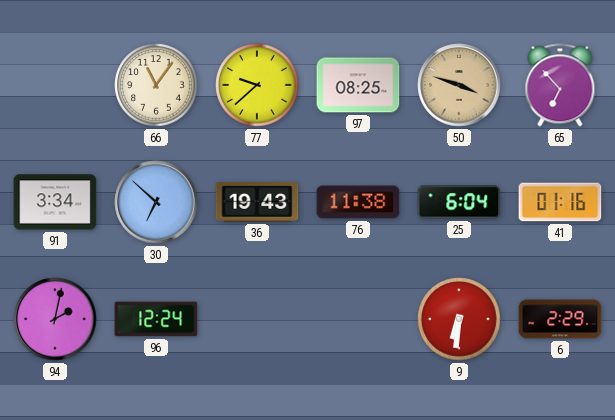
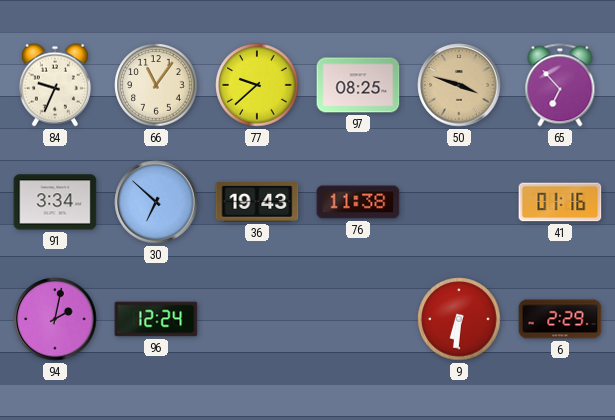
84: none -> 9:34
25: 6:04 -> none
